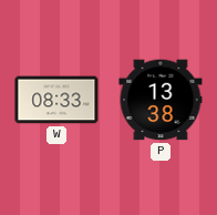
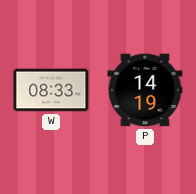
P: 13:38 -> 14:19
